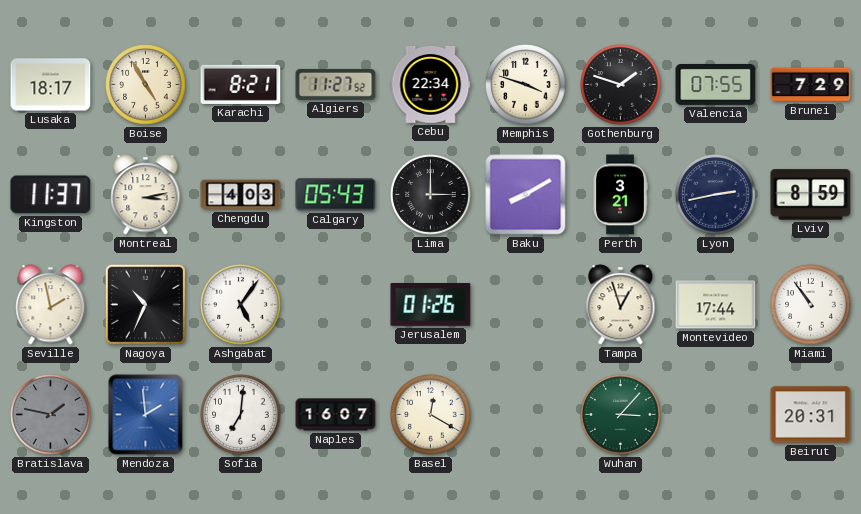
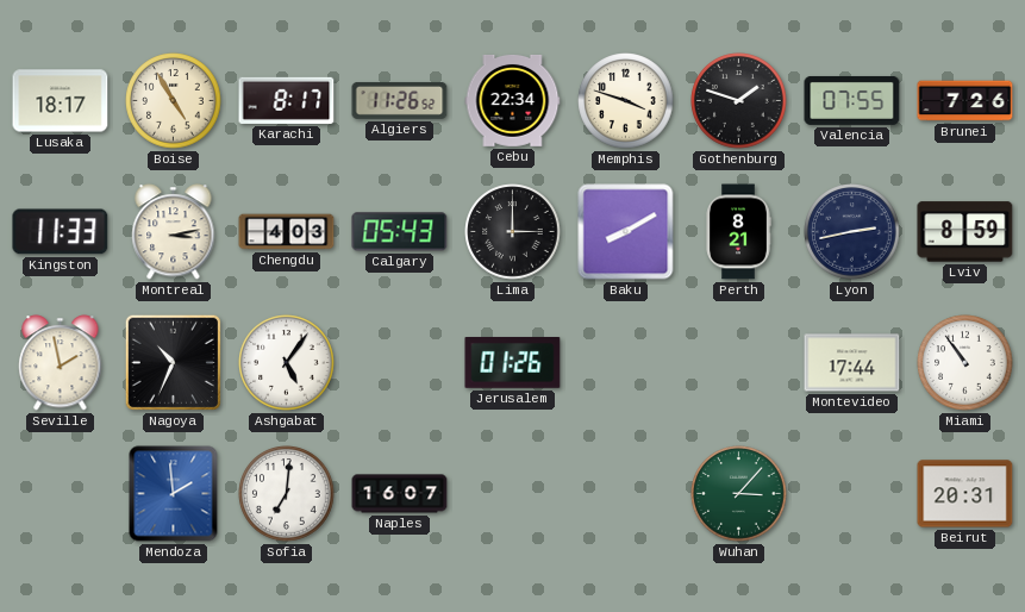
Karachi: 8:21 -> 8:17
Algiers: 11:27 -> 11:26
Brunei: 7:29 -> 7:26
Kingston: 11:37 -> 11:33
Perth: 3:21 -> 8:21
Tampa: 12:57 -> none
Bratislava: 1:47 -> none
Basel: 12:20 -> none
